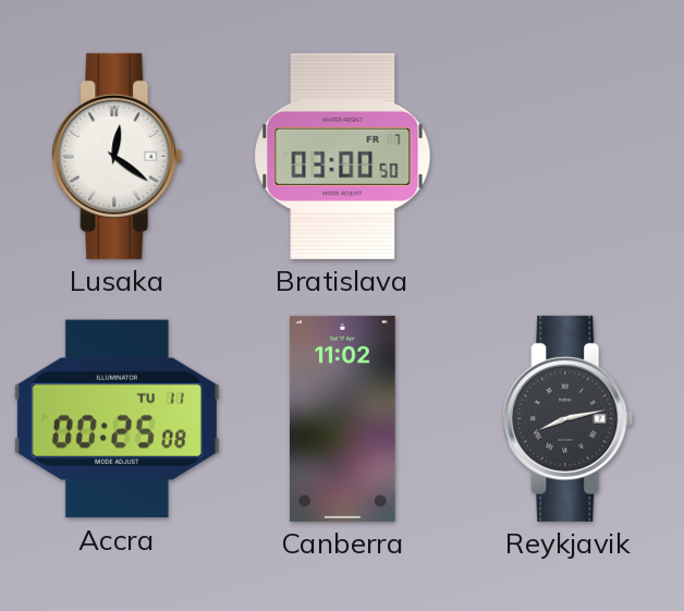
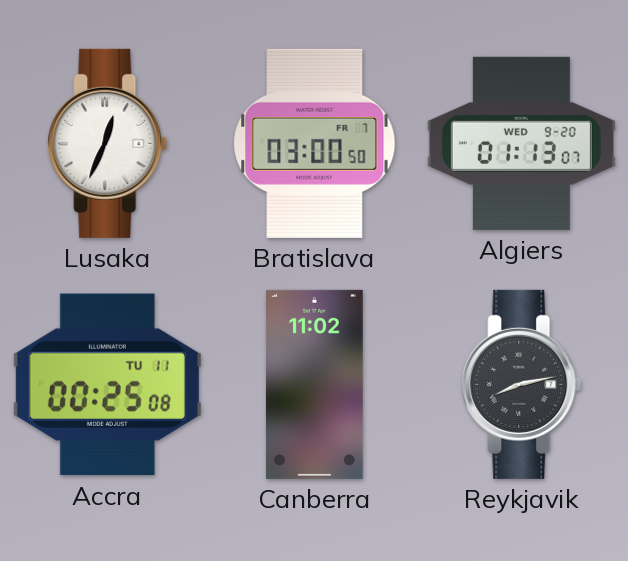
Lusaka: 12:21 -> 12:34
Algiers: none -> 01:13
